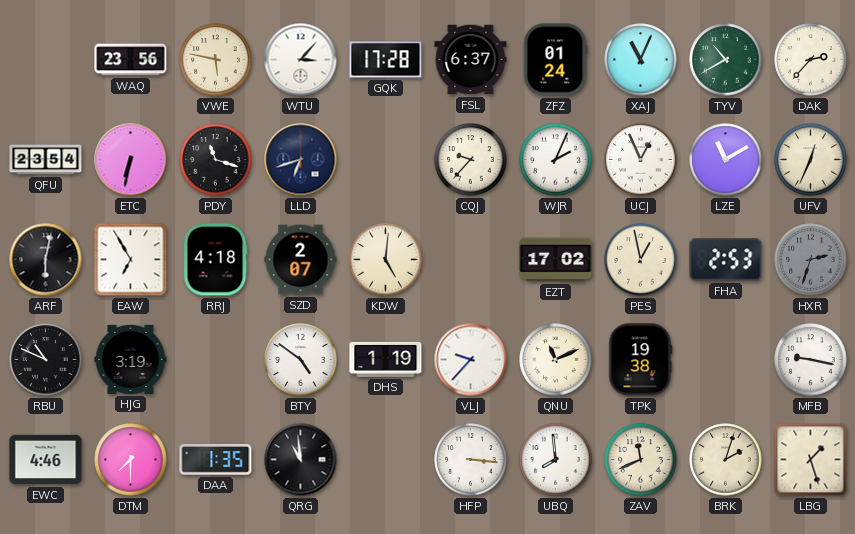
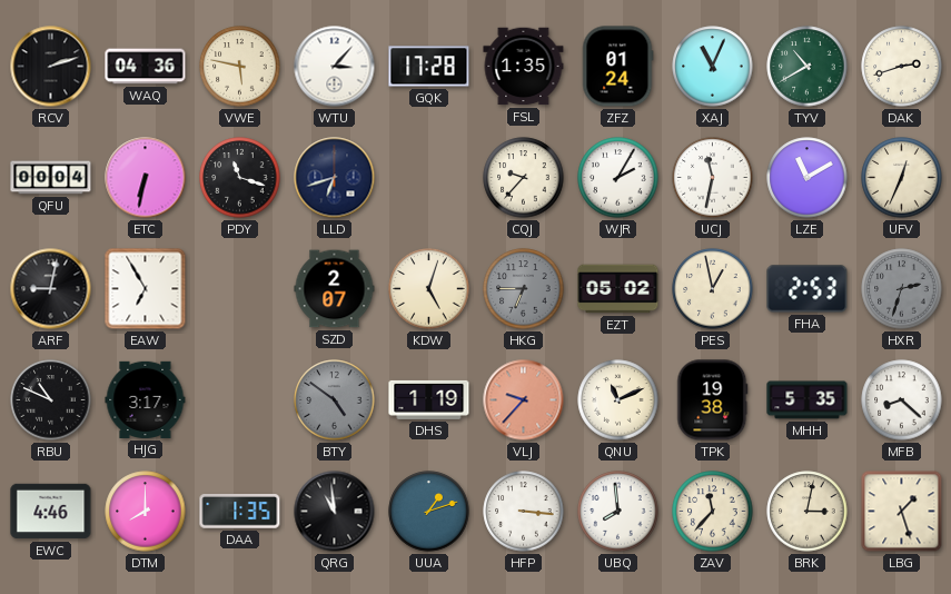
RCV: none -> 2:12
WAQ: 23:56 -> 04:36
FSL: 6:37 -> 1:35
DAK: 2:37 -> 2:42
QFU: 23:54 -> 00:04
WJR: 2:04 -> 2:05
UCJ: 12:56 -> 11:32
ARF: 6:02 -> 9:02
RRJ: 4:18 -> none
KDW: 5:01 -> 5:03
HKG: none -> 6:45
EZT: 17:02 -> 05:02
HJG: 3:19 -> 3:17
BTY dial: white -> grey
VLJ dial: white -> salmon
MHH: none -> 5:35
MFB: 9:17 -> 8:22
DTM: 7:30 -> 8:00
UUA: none -> 1:12
ZAV: 11:41 -> 11:37
BRK: 2:03 -> 3:02
